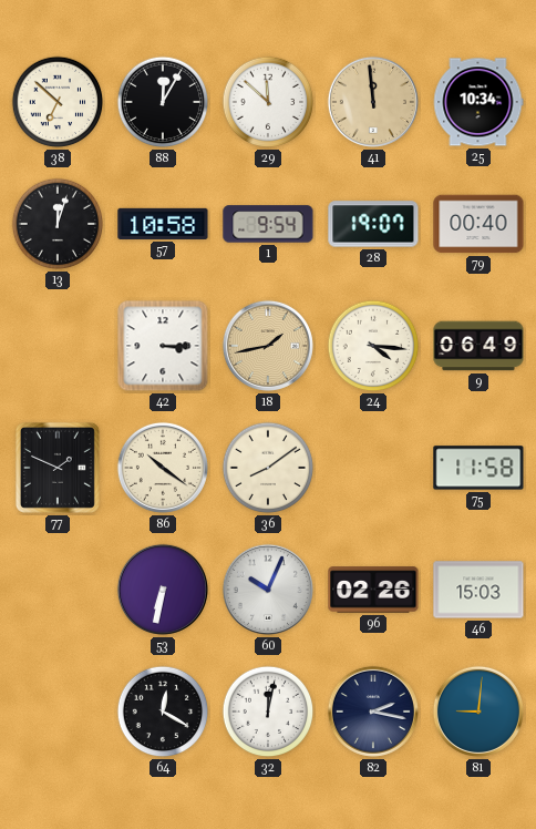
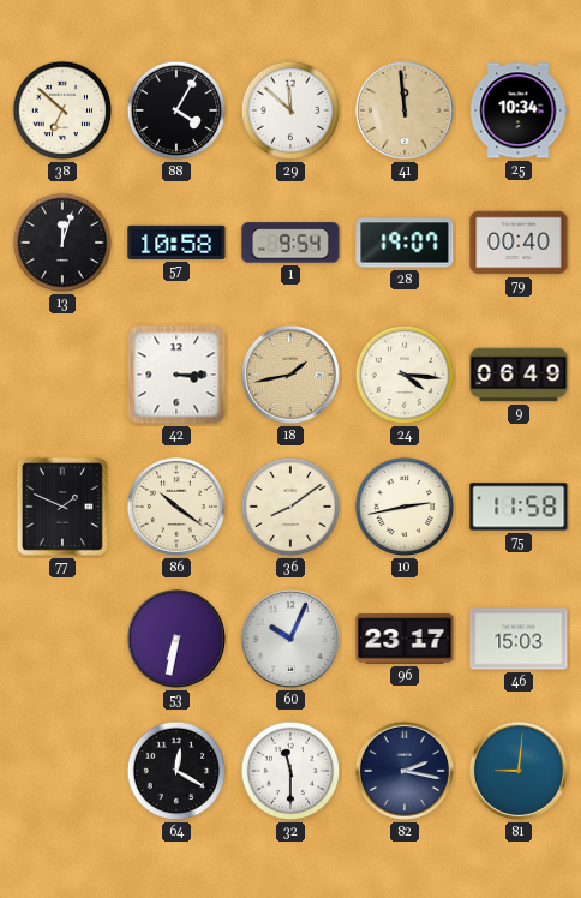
88: 12:05 -> 4:05
10: none -> 2:43
96: 02:26 -> 23:17
32: 12:02 -> 11:30
